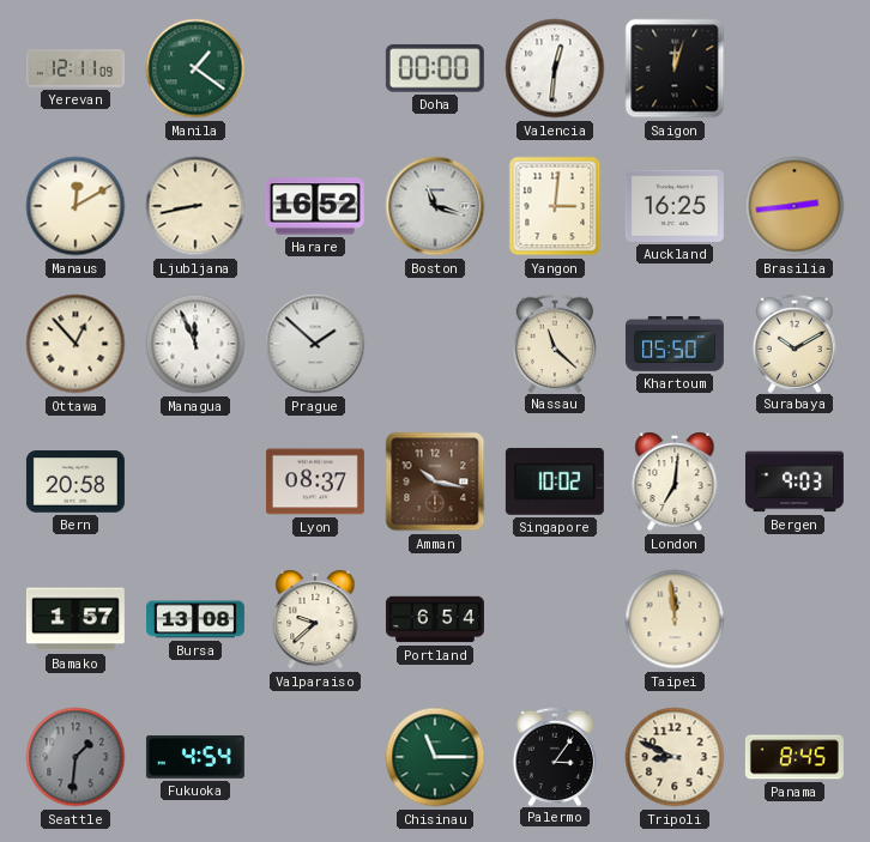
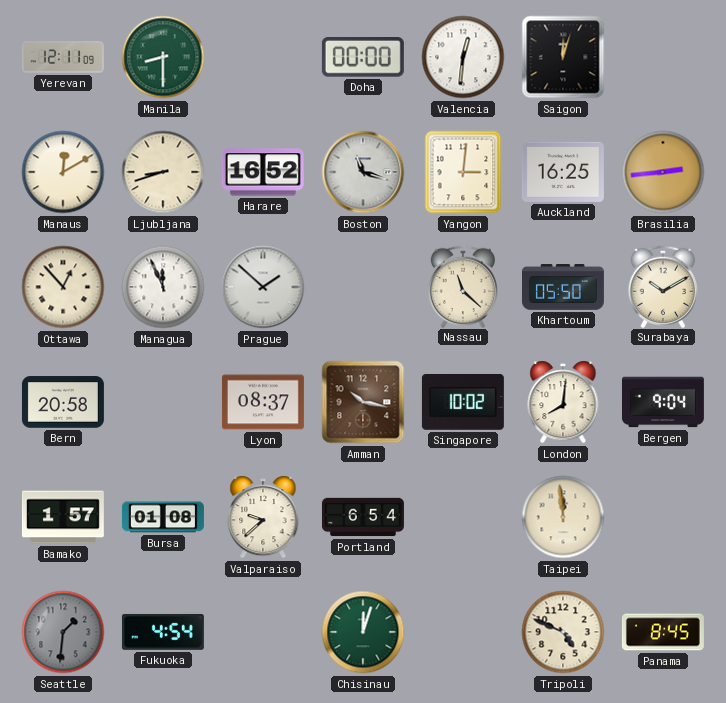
Manila: 1:21 -> 8:30
Ljubljana: 8:43 -> 8:42
London: 7:01 -> 8:01
Bergen: 9:03 -> 9:04
Bursa: 13:08 -> 01:08
Chisinau: 11:15 -> 12:03
Palermo: 3:06 -> none
Tripoli: 8:49 -> 4:49
